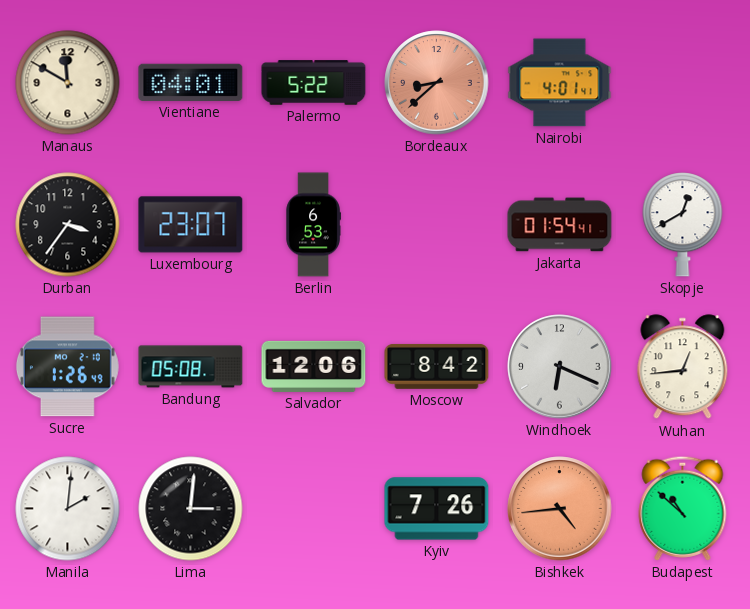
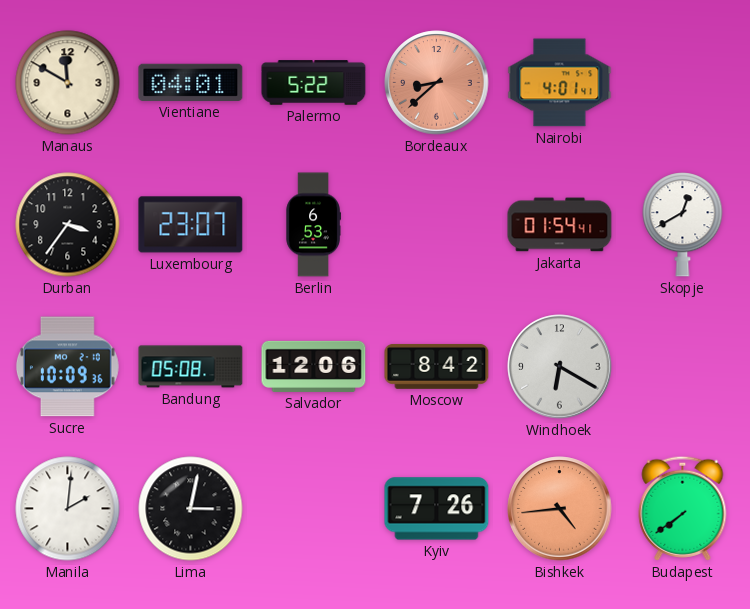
Sucre: 1:26 -> 10:09
Windhoek: 6:19 -> 6:20
Wuhan: 12:44 -> none
Lima: 3:01 -> 3:02
Budapest: 10:52 -> 7:39
